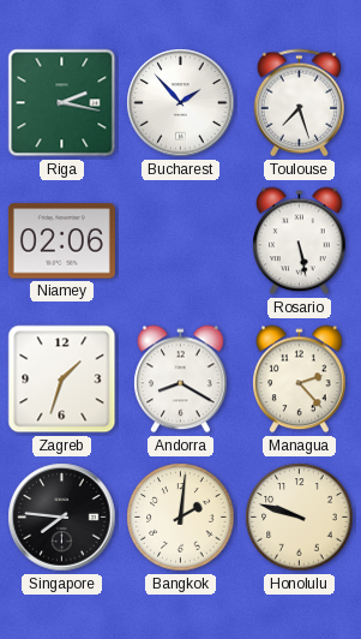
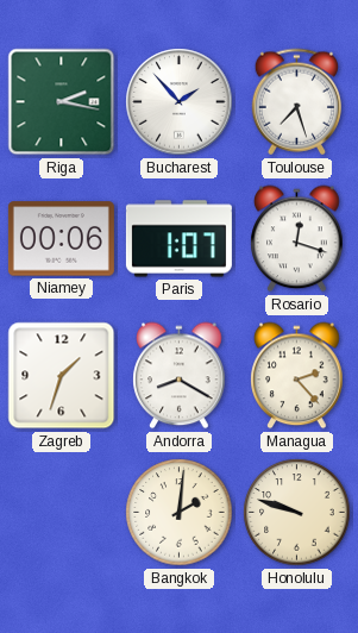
Niamey: 02:06 -> 00:06
Paris: none -> 1:07
Rosario: 5:28 -> 12:18
Singapore: 7:46 -> none
